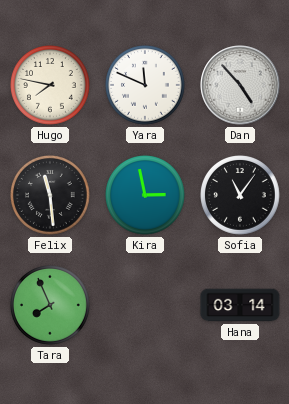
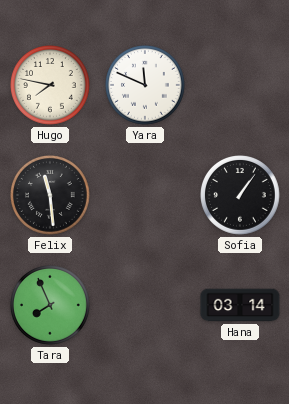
Dan: 4:53 -> none
Kira: 2:58 -> none
Sofia: 11:06 -> 1:06
